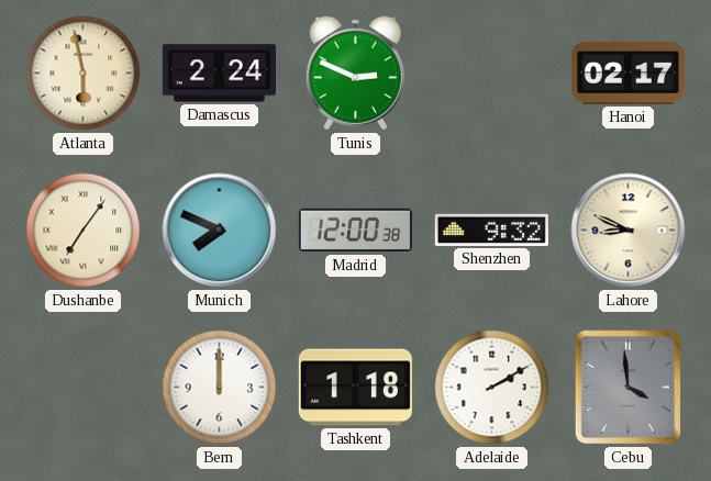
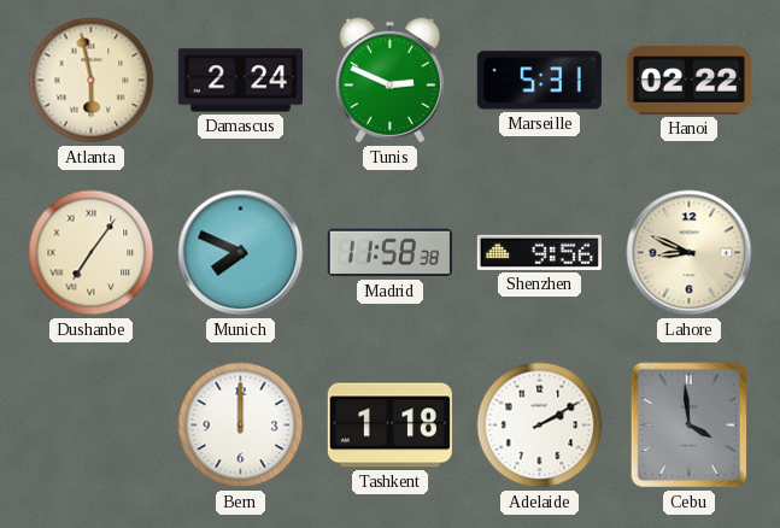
Marseille: none -> 5:31
Hanoi: 02:17 -> 02:22
Madrid: 12:00 -> 11:58
Shenzhen: 9:32 -> 9:56
